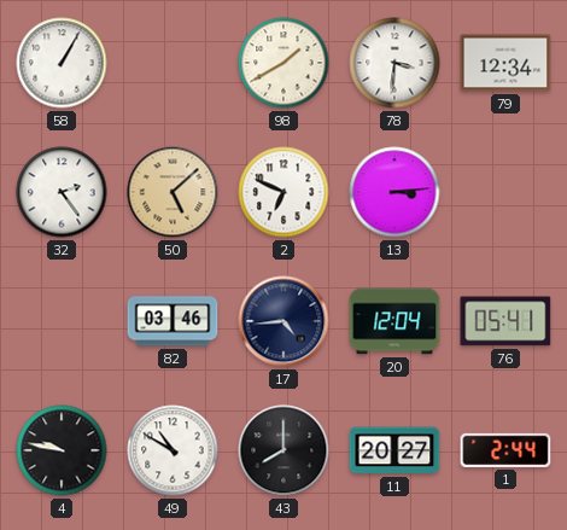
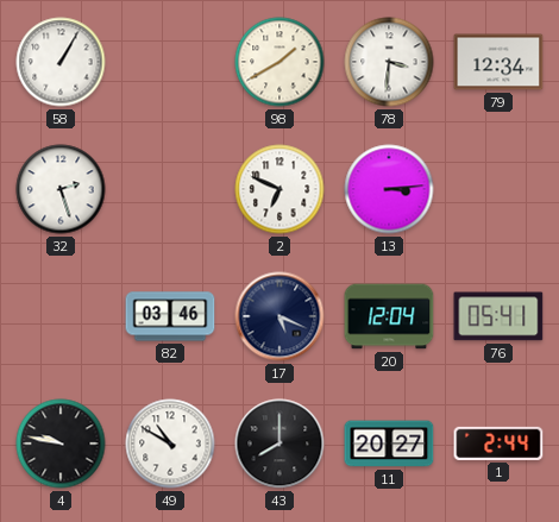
32: 2:24 -> 2:27
50: 5:08 -> none
17: 4:44 -> 5:19
